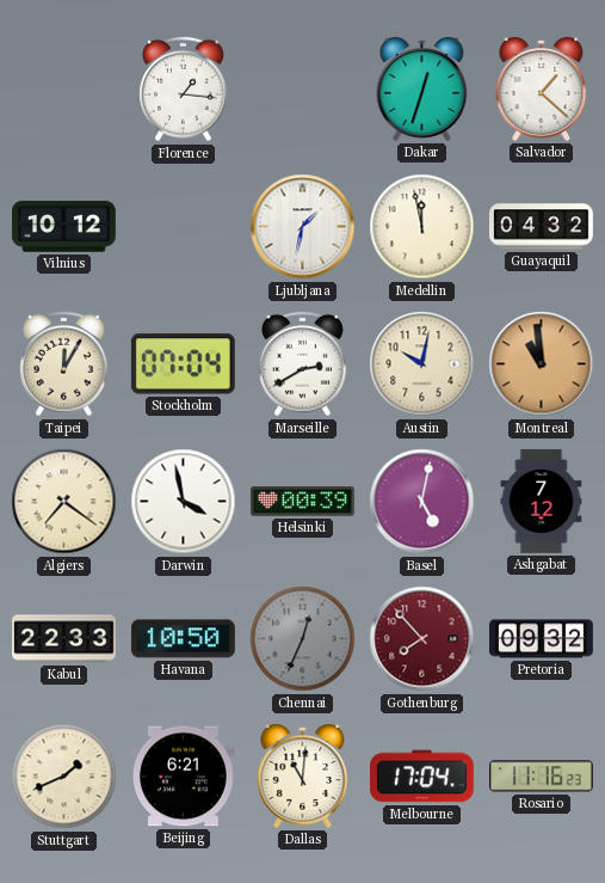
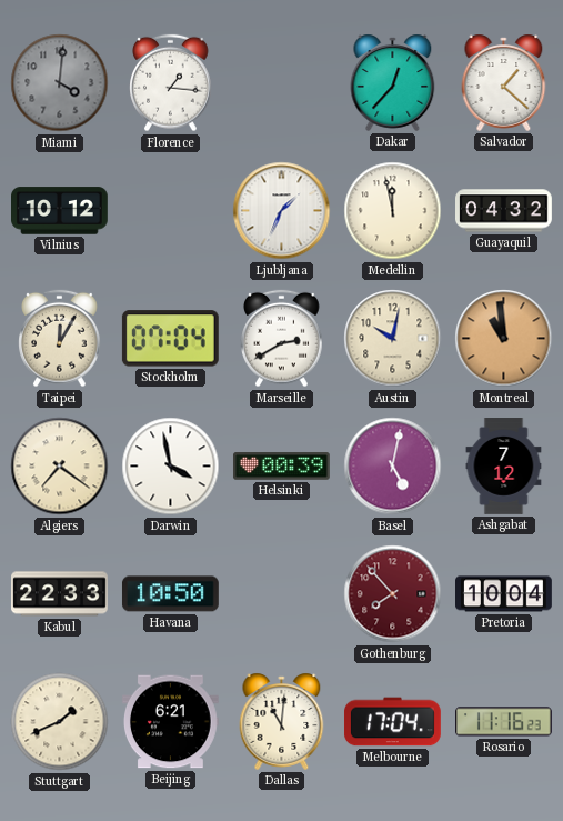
Miami: none -> 4:01
Dakar: 12:33 -> 12:37
Ljubljana: 1:32 -> 1:34
Chennai: 12:34 -> none
Pretoria: 09:32 -> 10:04
